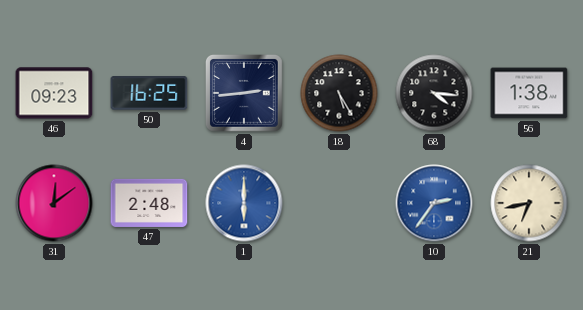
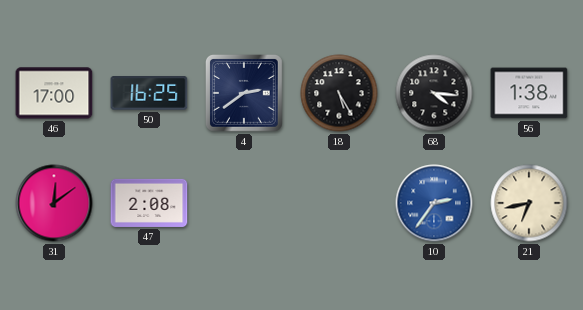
46: 09:23 -> 17:00
4: 2:44 -> 2:39
47: 2:48 -> 2:08
1: 6:00 -> none
